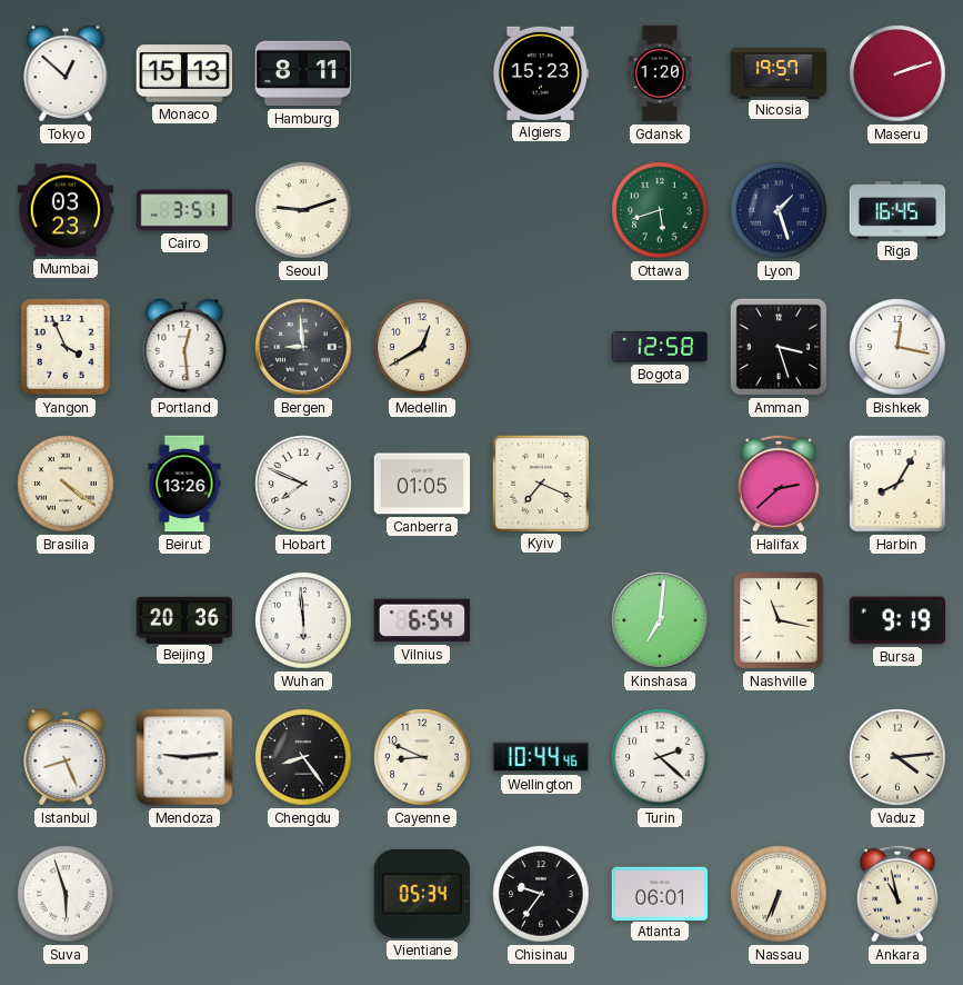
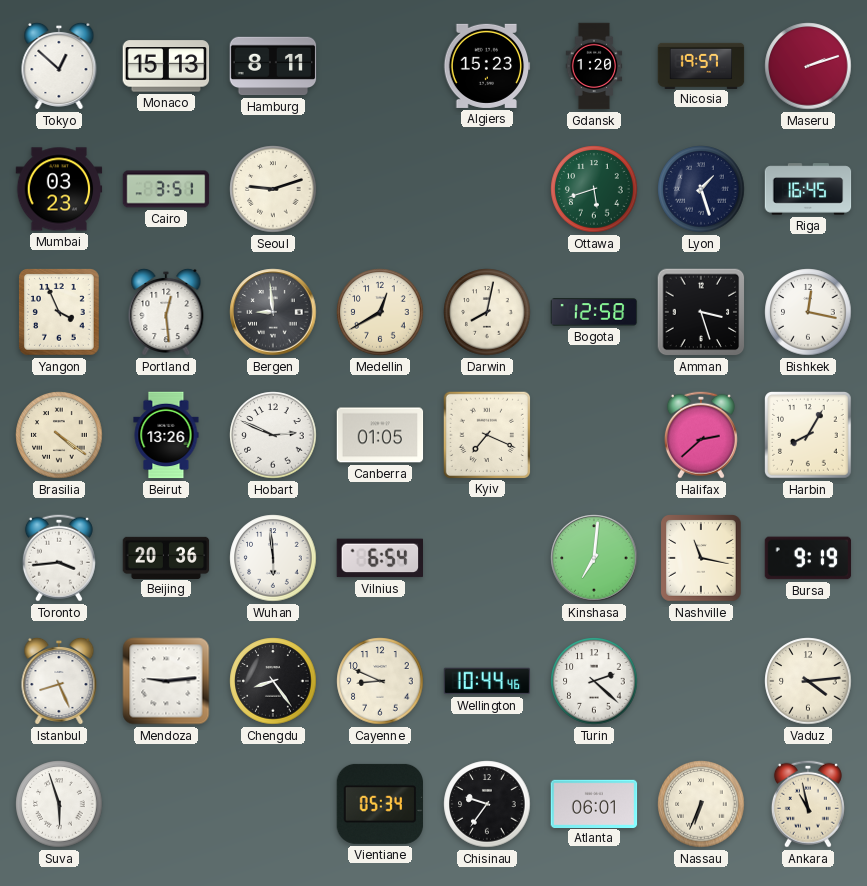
Darwin: none -> 8:02
Hobart: 7:49 -> 2:49
Toronto: none -> 3:44
